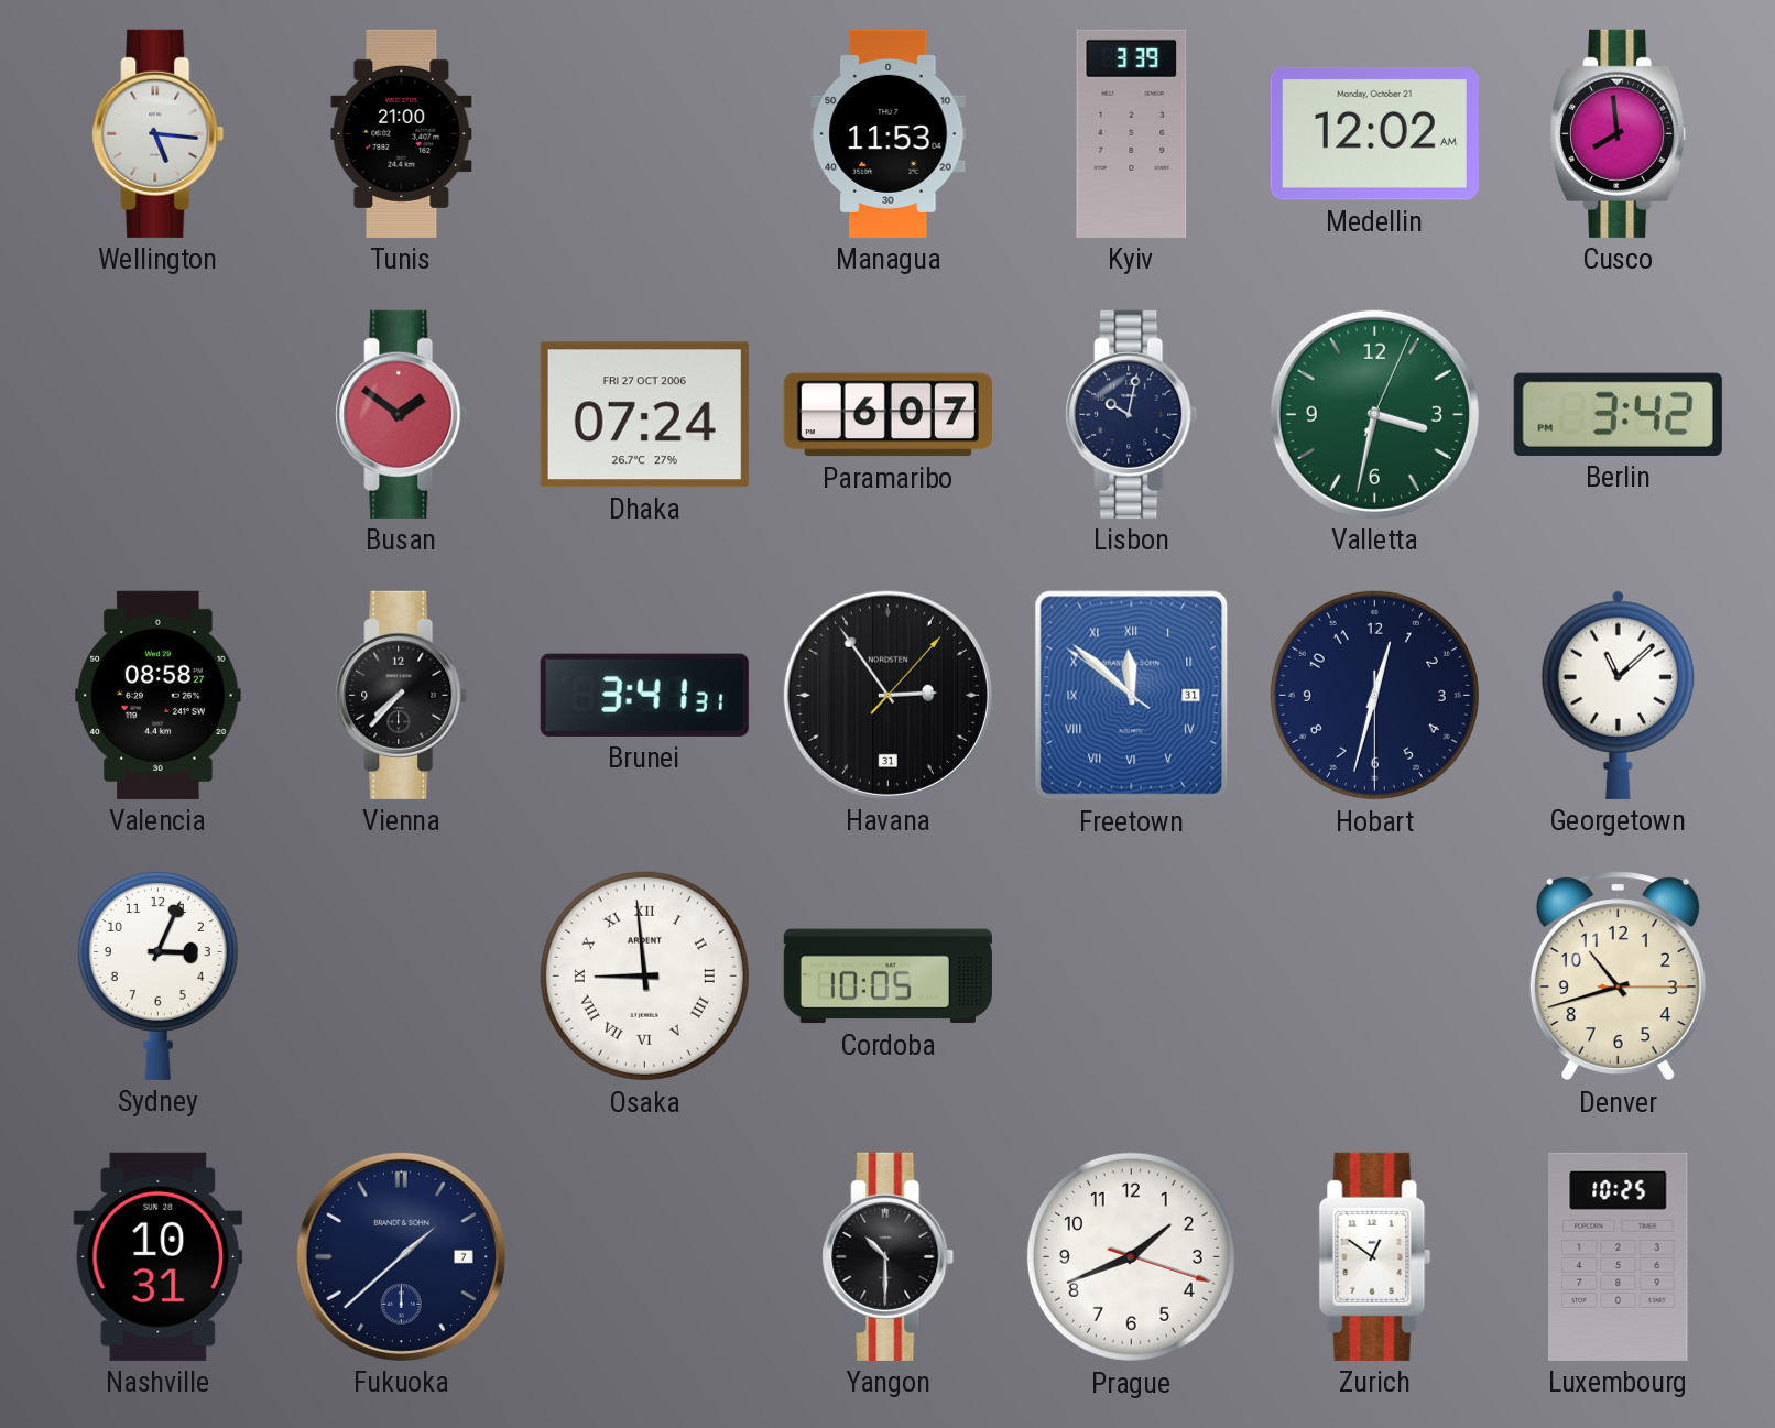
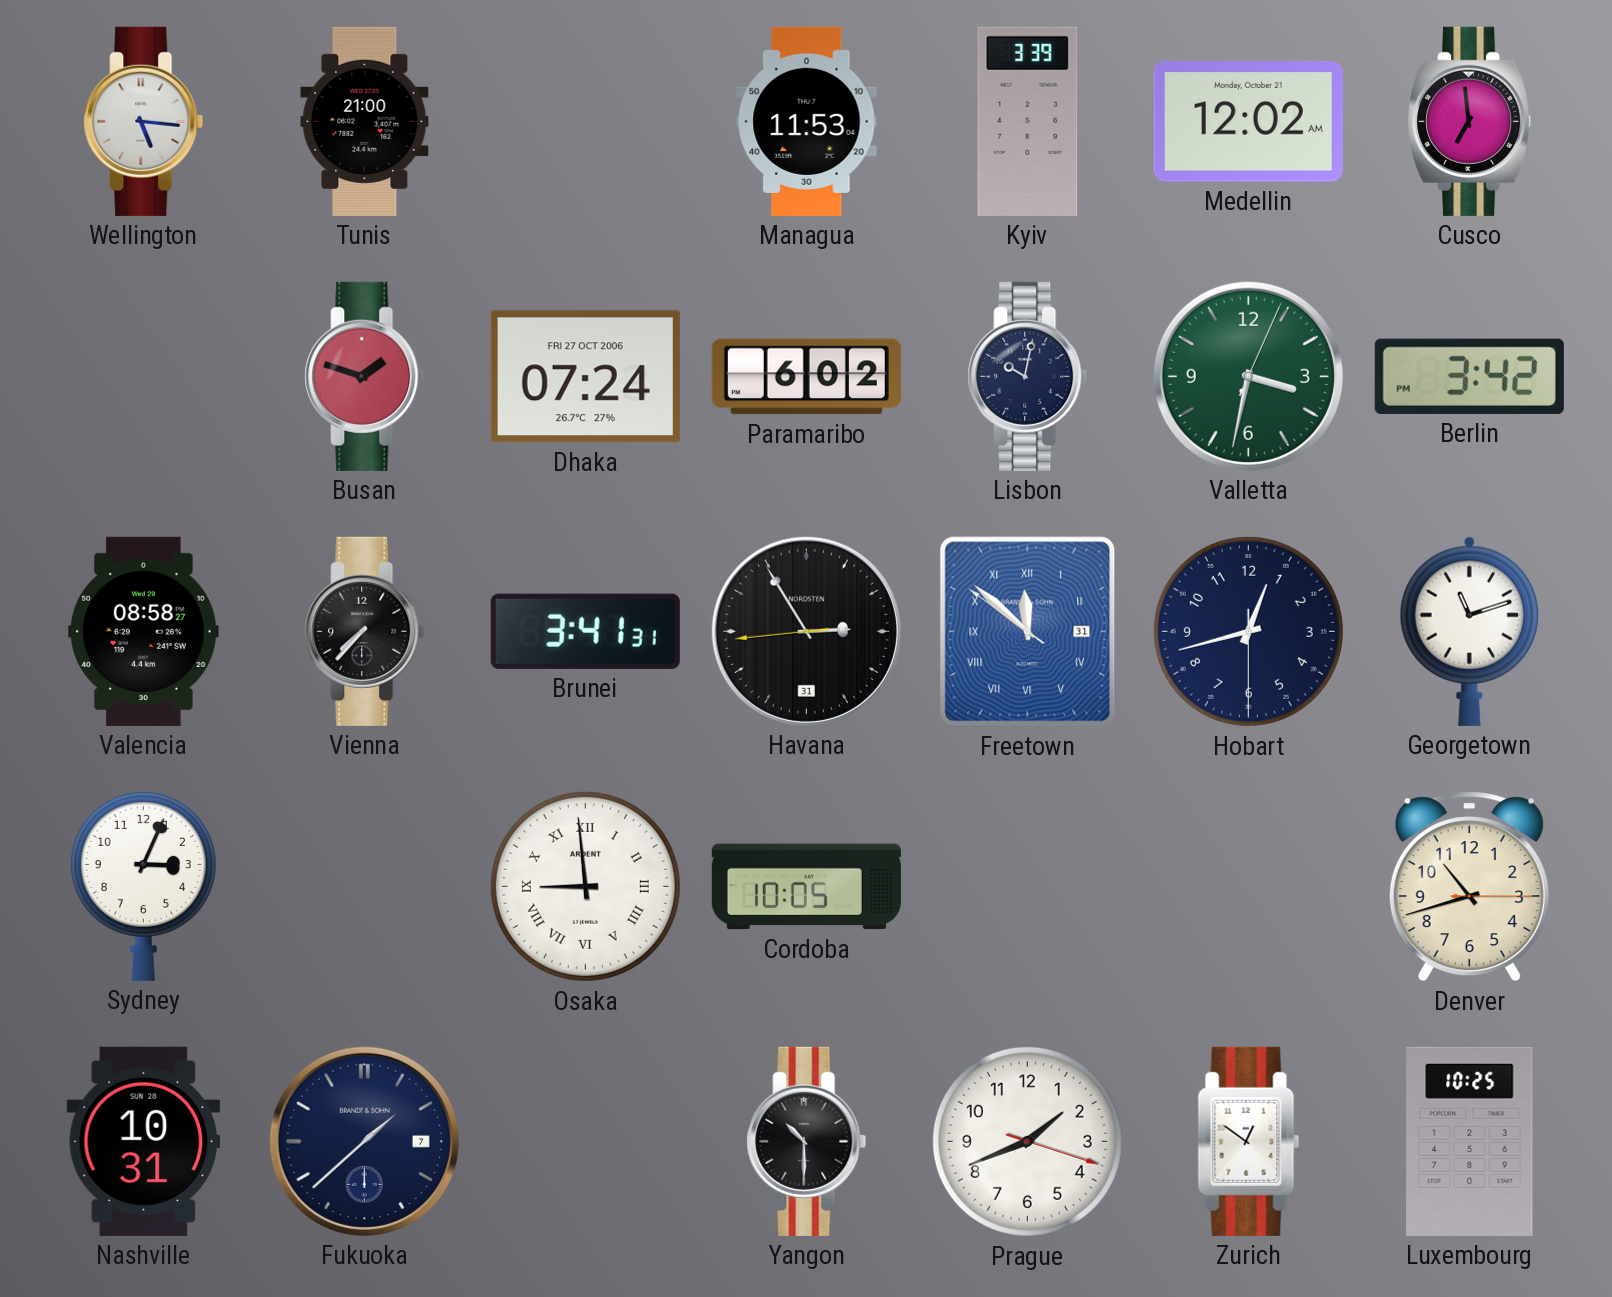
Cusco: 7:59 -> 6:59
Busan: 1:51 -> 1:48
Paramaribo: 6:07 -> 6:02
Havana: 2:54:07 -> 2:54:44
Hobart: 12:32 -> 12:42
Georgetown: 11:08 -> 11:12
